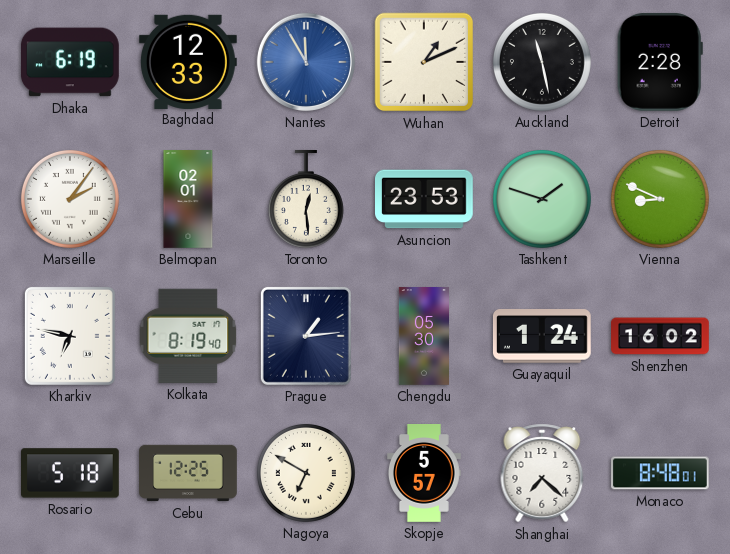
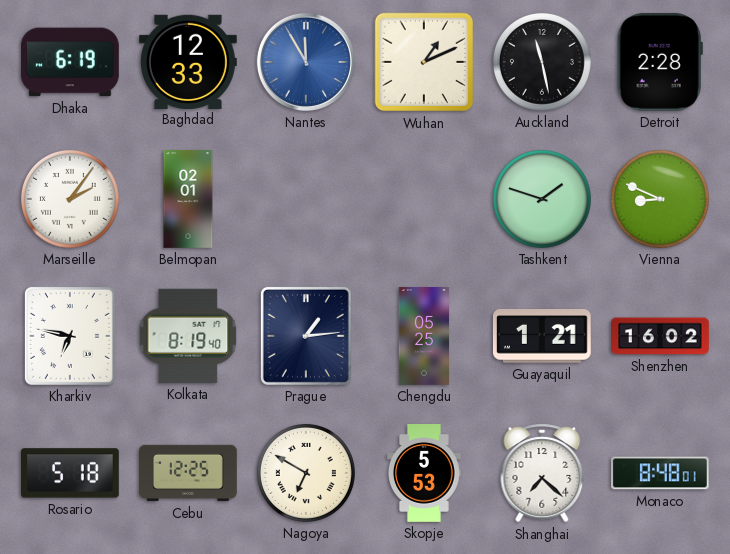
Toronto: 12:29 -> none
Asuncion: 23:53 -> none
Chengdu: 05:30 -> 05:25
Guayaquil: 1:24 -> 1:21
Skopje: 5:57 -> 5:53
